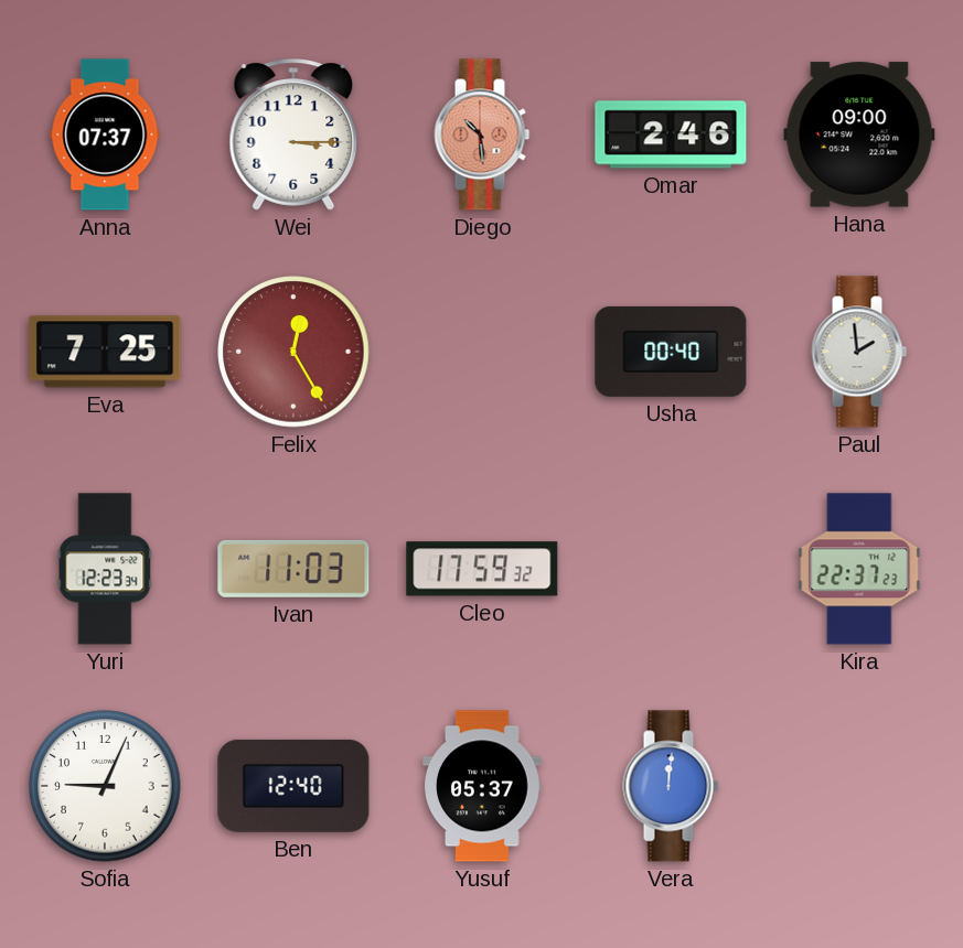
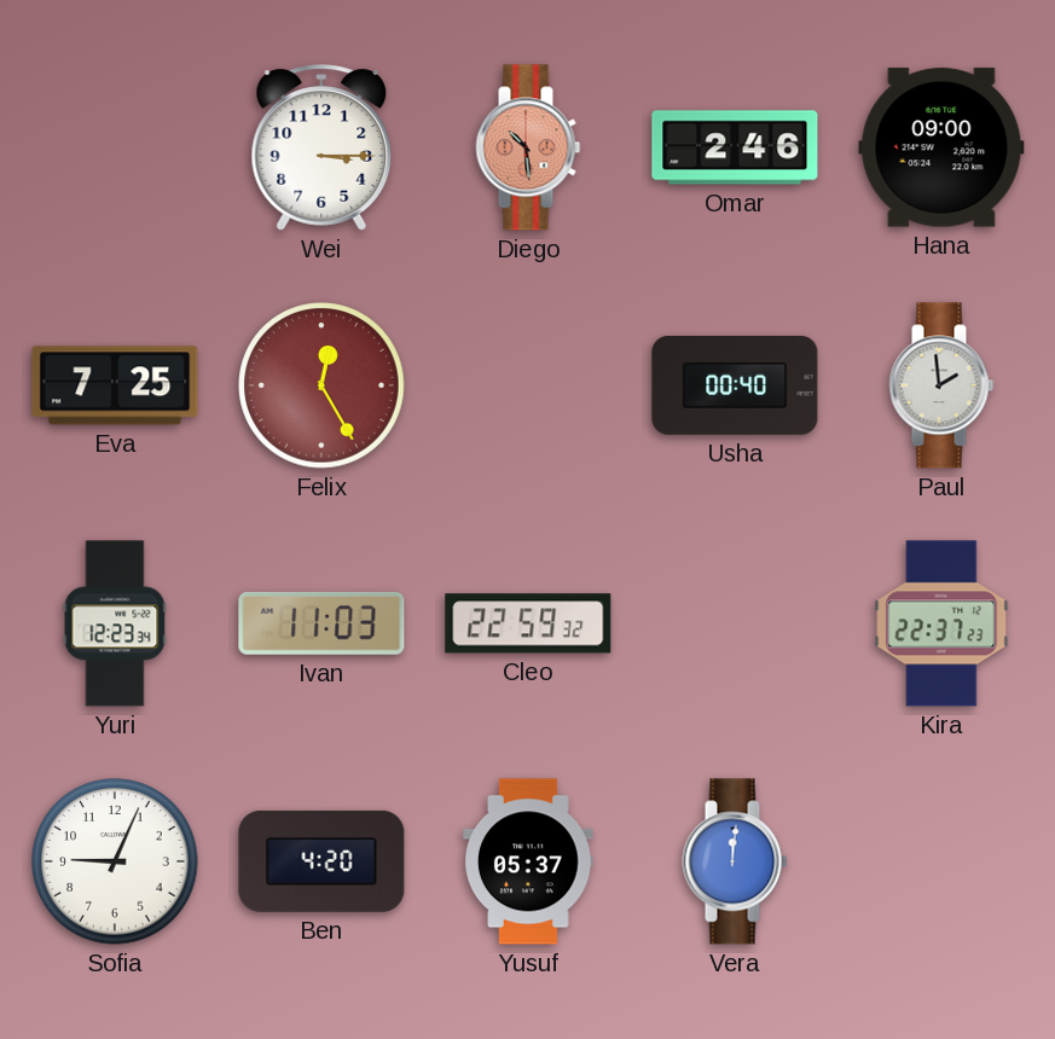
Anna: 07:37 -> none
Cleo: 17:59 -> 22:59
Ben: 12:40 -> 4:20
